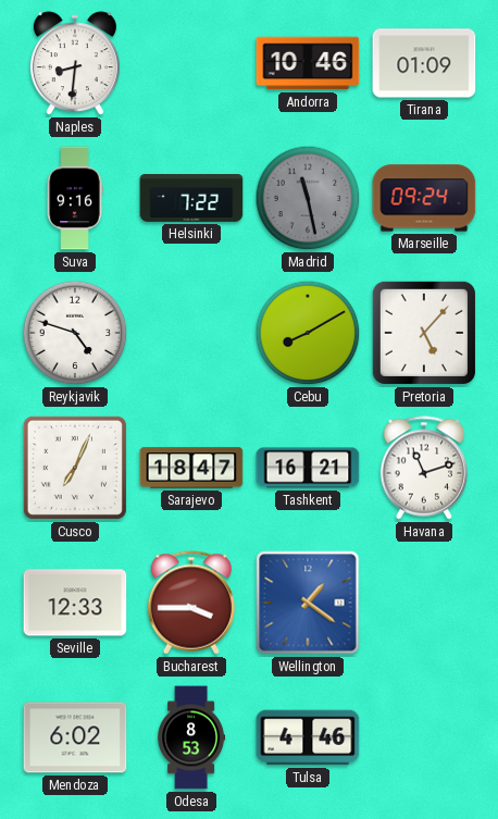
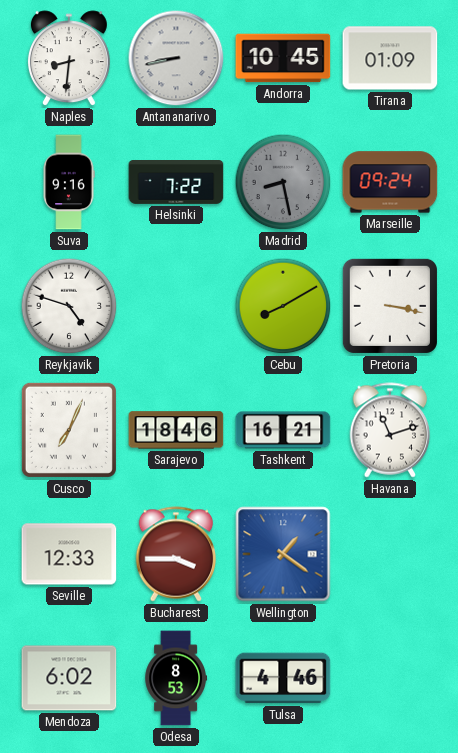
Antananarivo: none -> 8:43
Andorra: 10:46 -> 10:45
Madrid: 11:28 -> 8:28
Pretoria: 5:07 -> 3:17
Sarajevo: 18:47 -> 18:46
